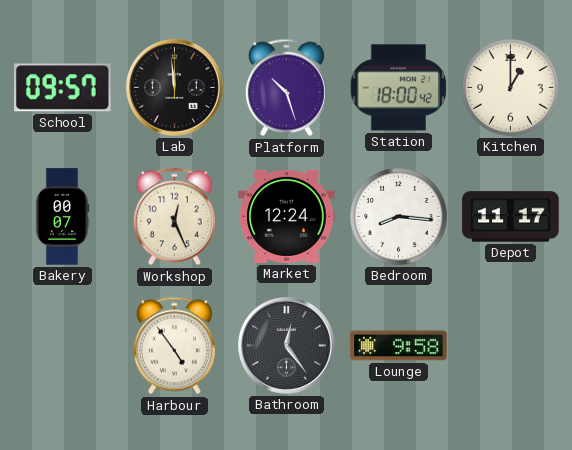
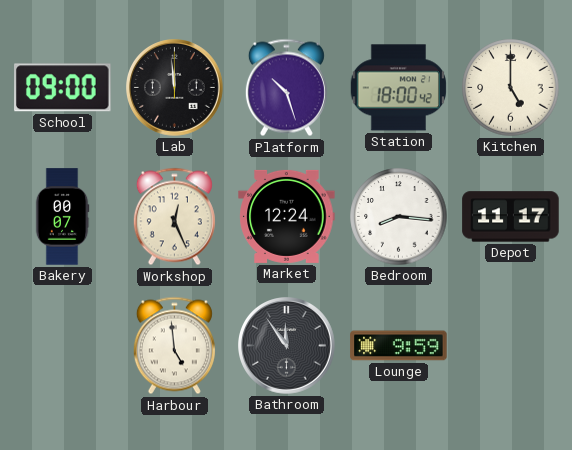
School: 09:57 -> 09:00
Kitchen: 1:00 -> 5:00
Harbour: 4:54 -> 4:59
Bathroom: 12:24 -> 11:54
Lounge: 9:58 -> 9:59
